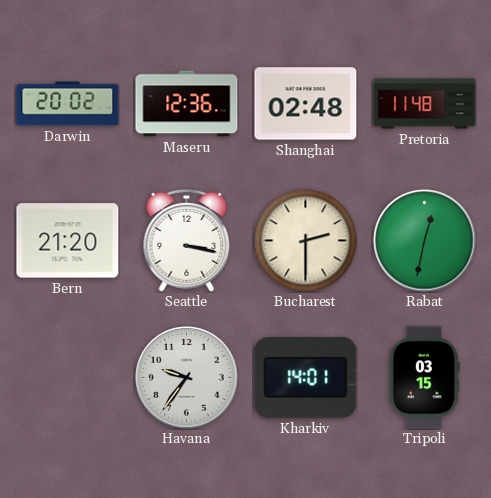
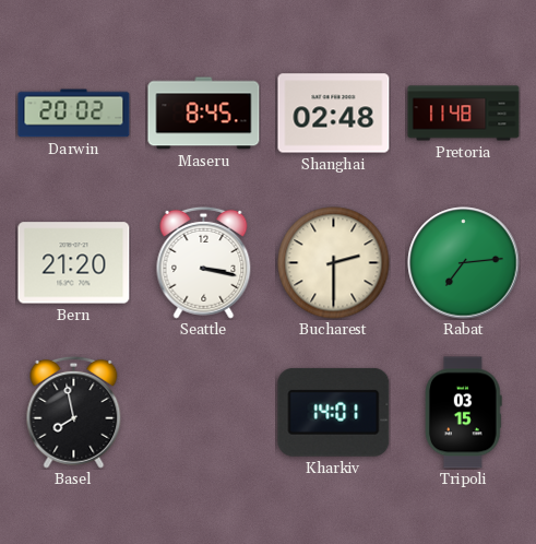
Maseru: 12:36 -> 8:45
Rabat: 12:32 -> 7:14
Basel: none -> 7:58
Havana: 9:36 -> none
